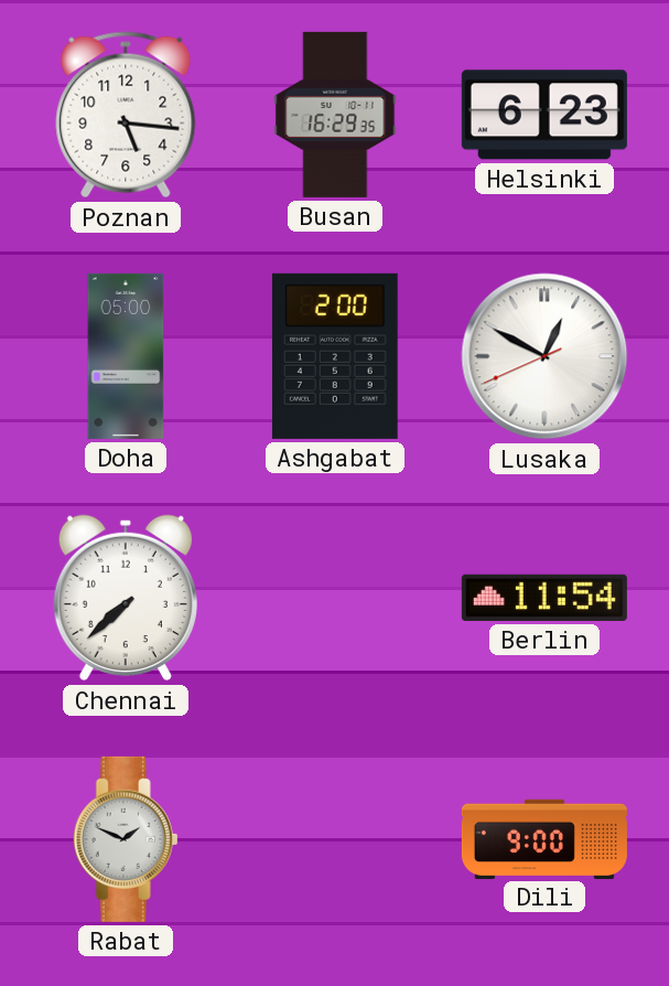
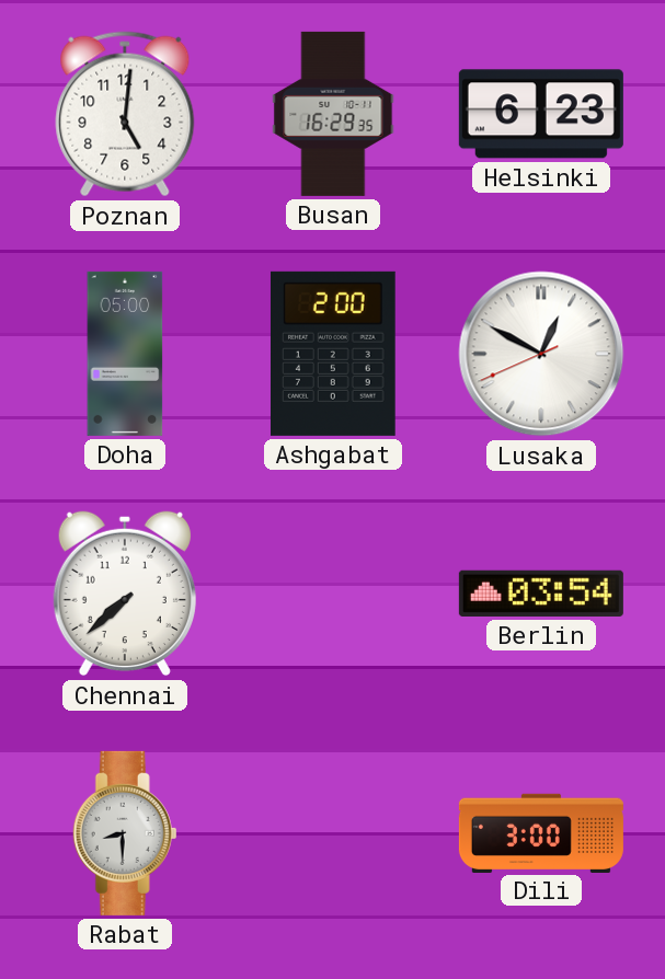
Poznan: 5:16 -> 5:01
Berlin: 11:54 -> 03:54
Rabat: 1:49 -> 8:30
Dili: 9:00 -> 3:00
